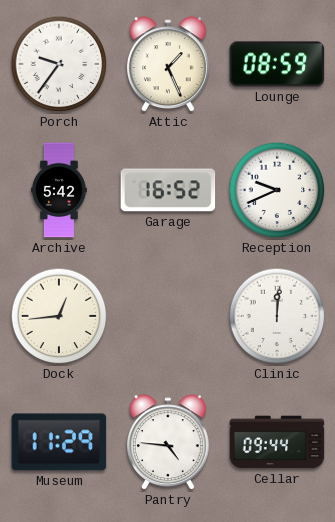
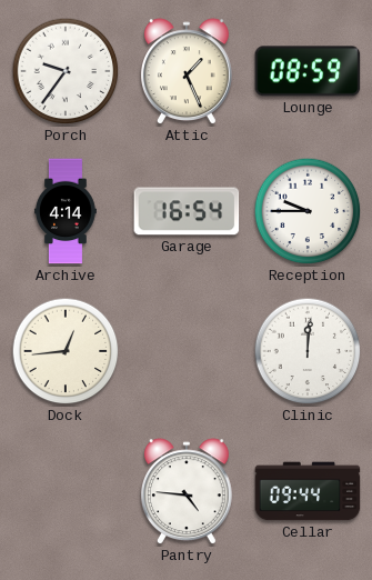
Archive: 5:42 -> 4:14
Garage: 16:52 -> 16:54
Reception: 9:41 -> 9:45
Museum: 11:29 -> none
